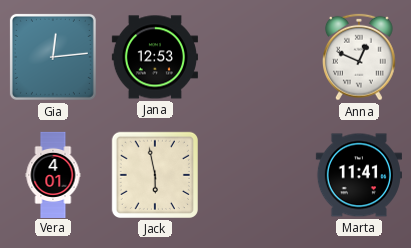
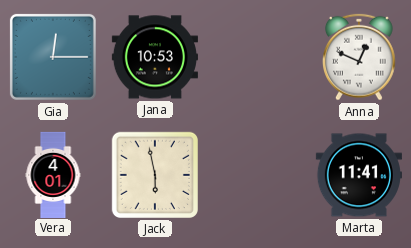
Gia: 12:14 -> 12:15
Jana: 12:53 -> 10:53
